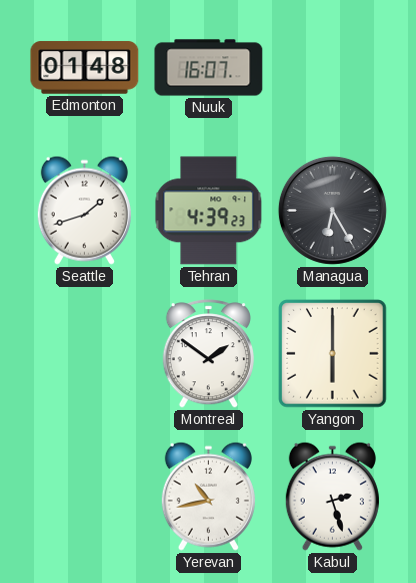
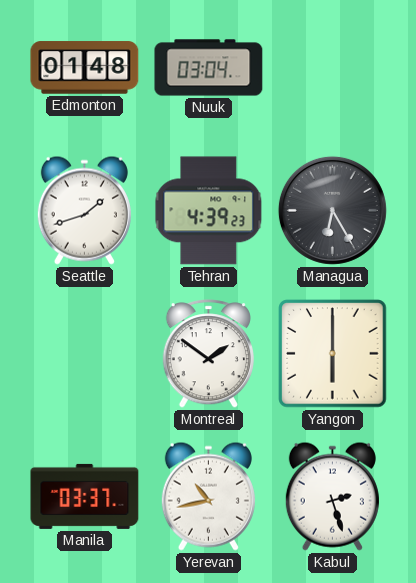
Nuuk: 16:07 -> 03:04
Manila: none -> 03:37
